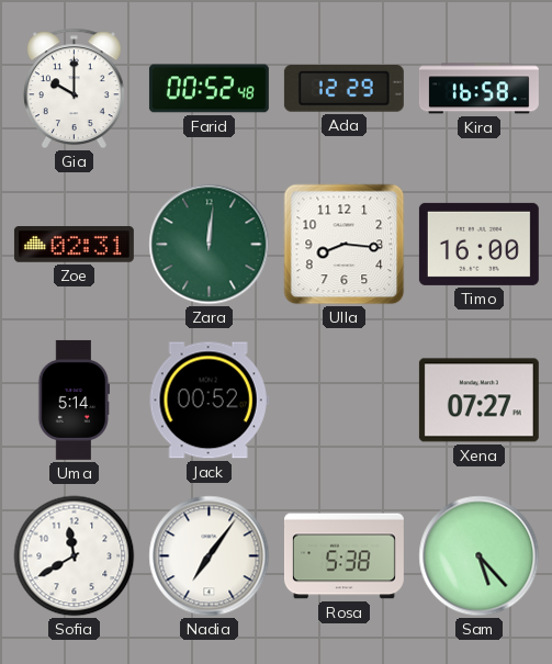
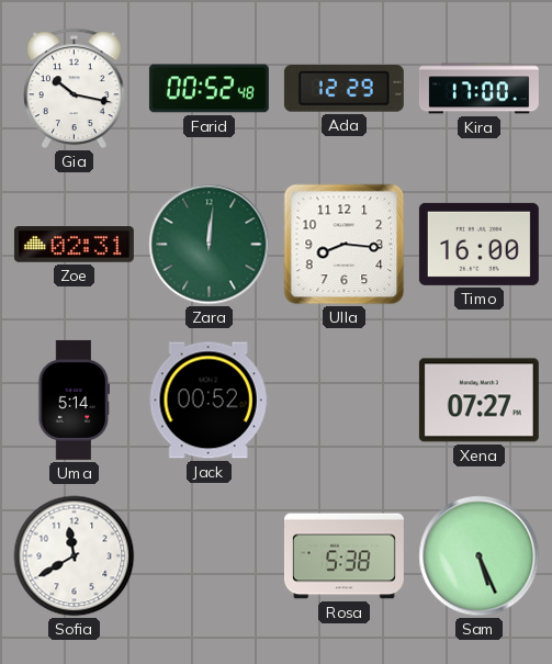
Gia: 10:00 -> 10:17
Kira: 16:58 -> 17:00
Nadia: 7:06 -> none
Sam: 5:23 -> 5:26
